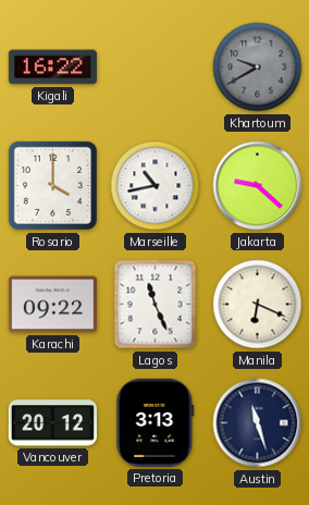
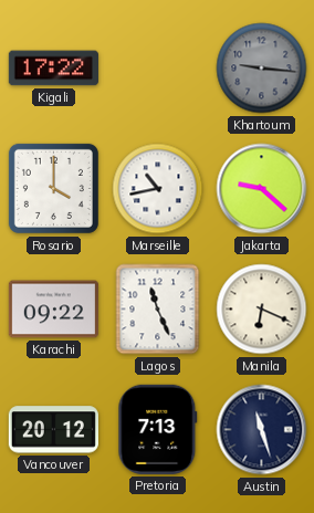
Kigali: 16:22 -> 17:22
Khartoum: 9:40 -> 9:16
Pretoria: 3:13 -> 7:13
